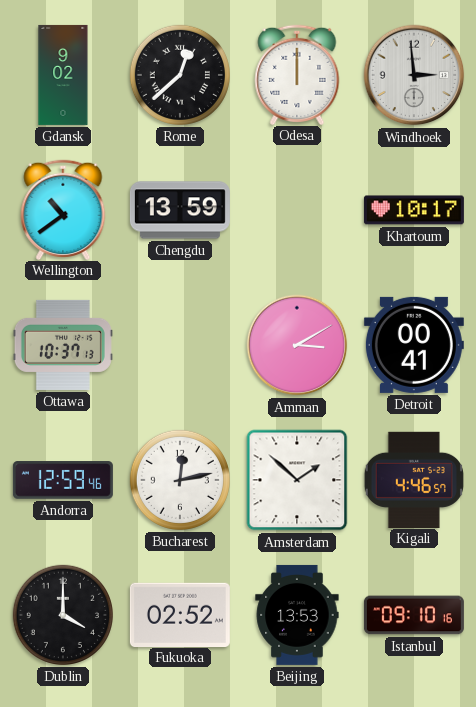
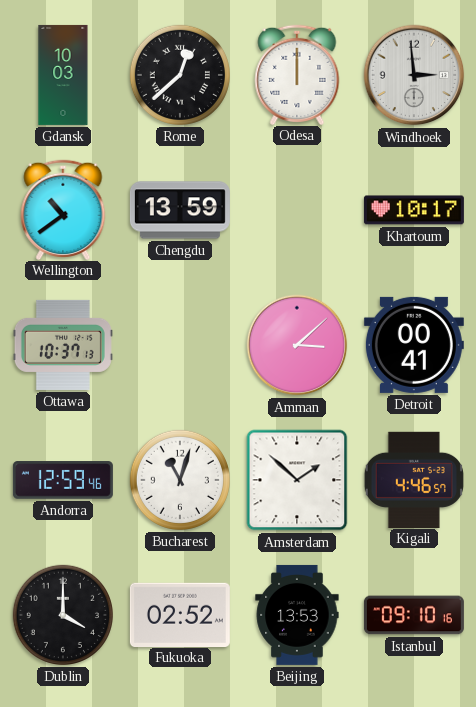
Gdansk: 9:02 -> 10:03
Amman: 3:10 -> 3:08
Bucharest: 12:13 -> 11:03
